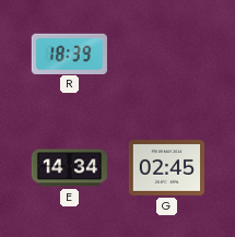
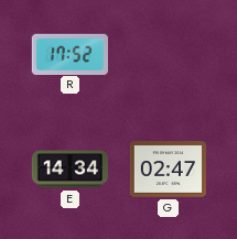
R: 18:39 -> 17:52
G: 02:45 -> 02:47
